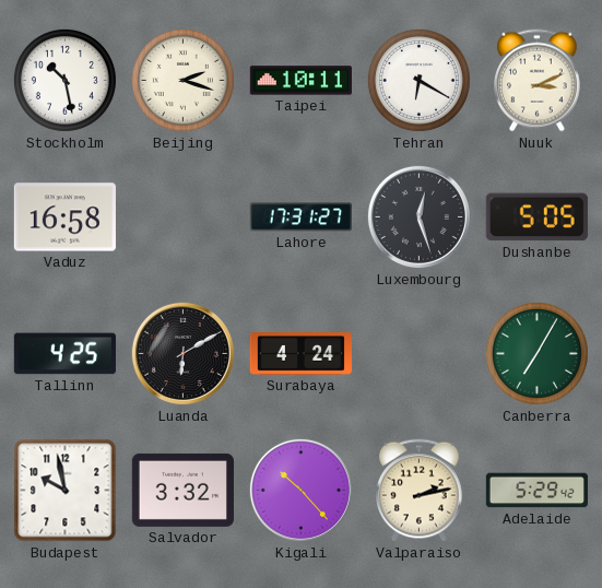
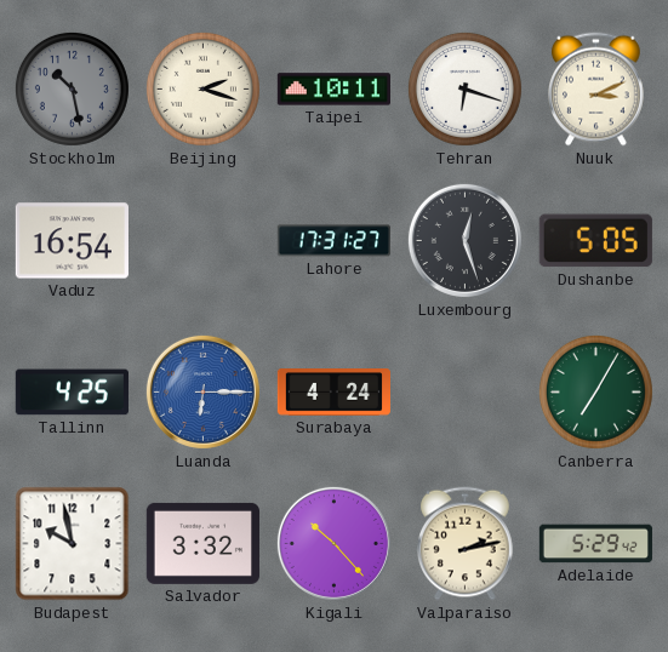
Stockholm dial: white -> grey
Tehran: 6:20 -> 6:18
Vaduz: 16:58 -> 16:54
Luanda: 6:10 -> 6:15
Luanda dial: black -> blue
